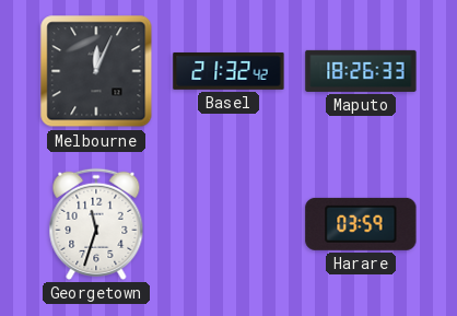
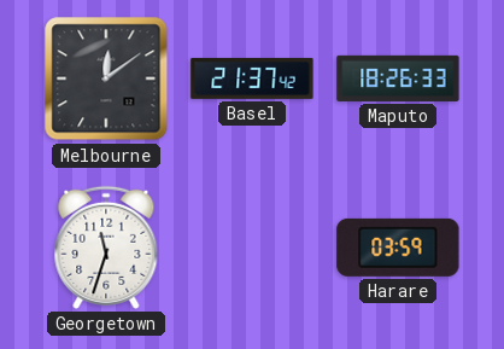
Melbourne: 12:04 -> 12:09
Basel: 21:32 -> 21:37
